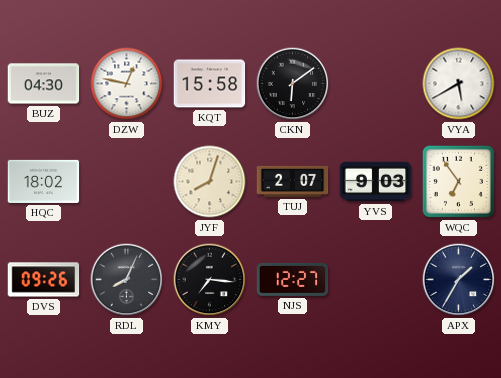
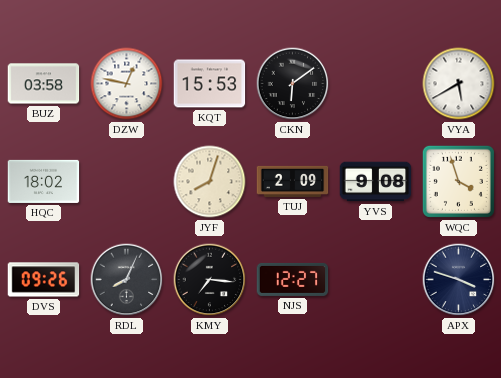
BUZ: 04:30 -> 03:58
KQT: 15:58 -> 15:53
TUJ: 2:07 -> 2:09
YVS: 9:03 -> 9:08
WQC: 6:54 -> 3:57
APX: 1:35 -> 3:48
